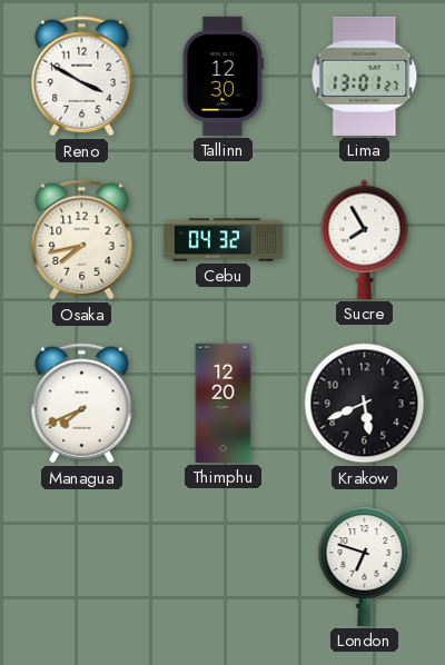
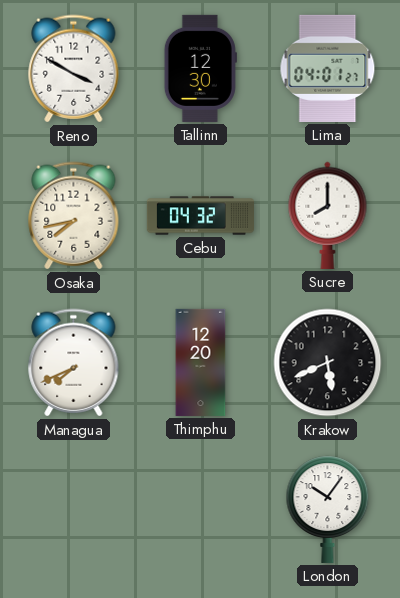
Lima: 13:01 -> 04:01
Sucre: 7:55 -> 8:00
London: 6:48 -> 10:06
